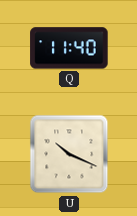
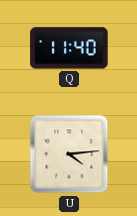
U: 10:19 -> 4:14
